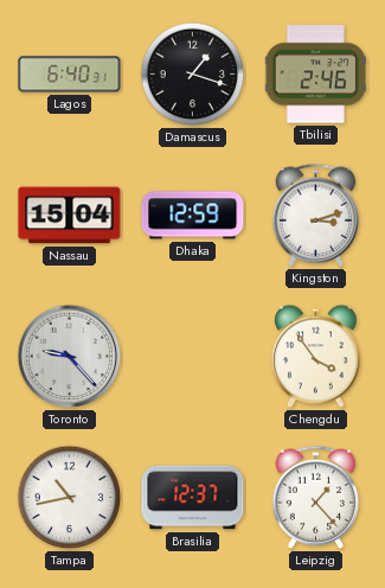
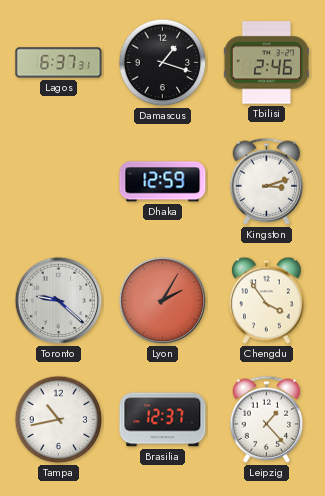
Lagos: 6:40 -> 6:37
Nassau: 15:04 -> none
Toronto: 9:23 -> 9:22
Lyon: none -> 2:05
